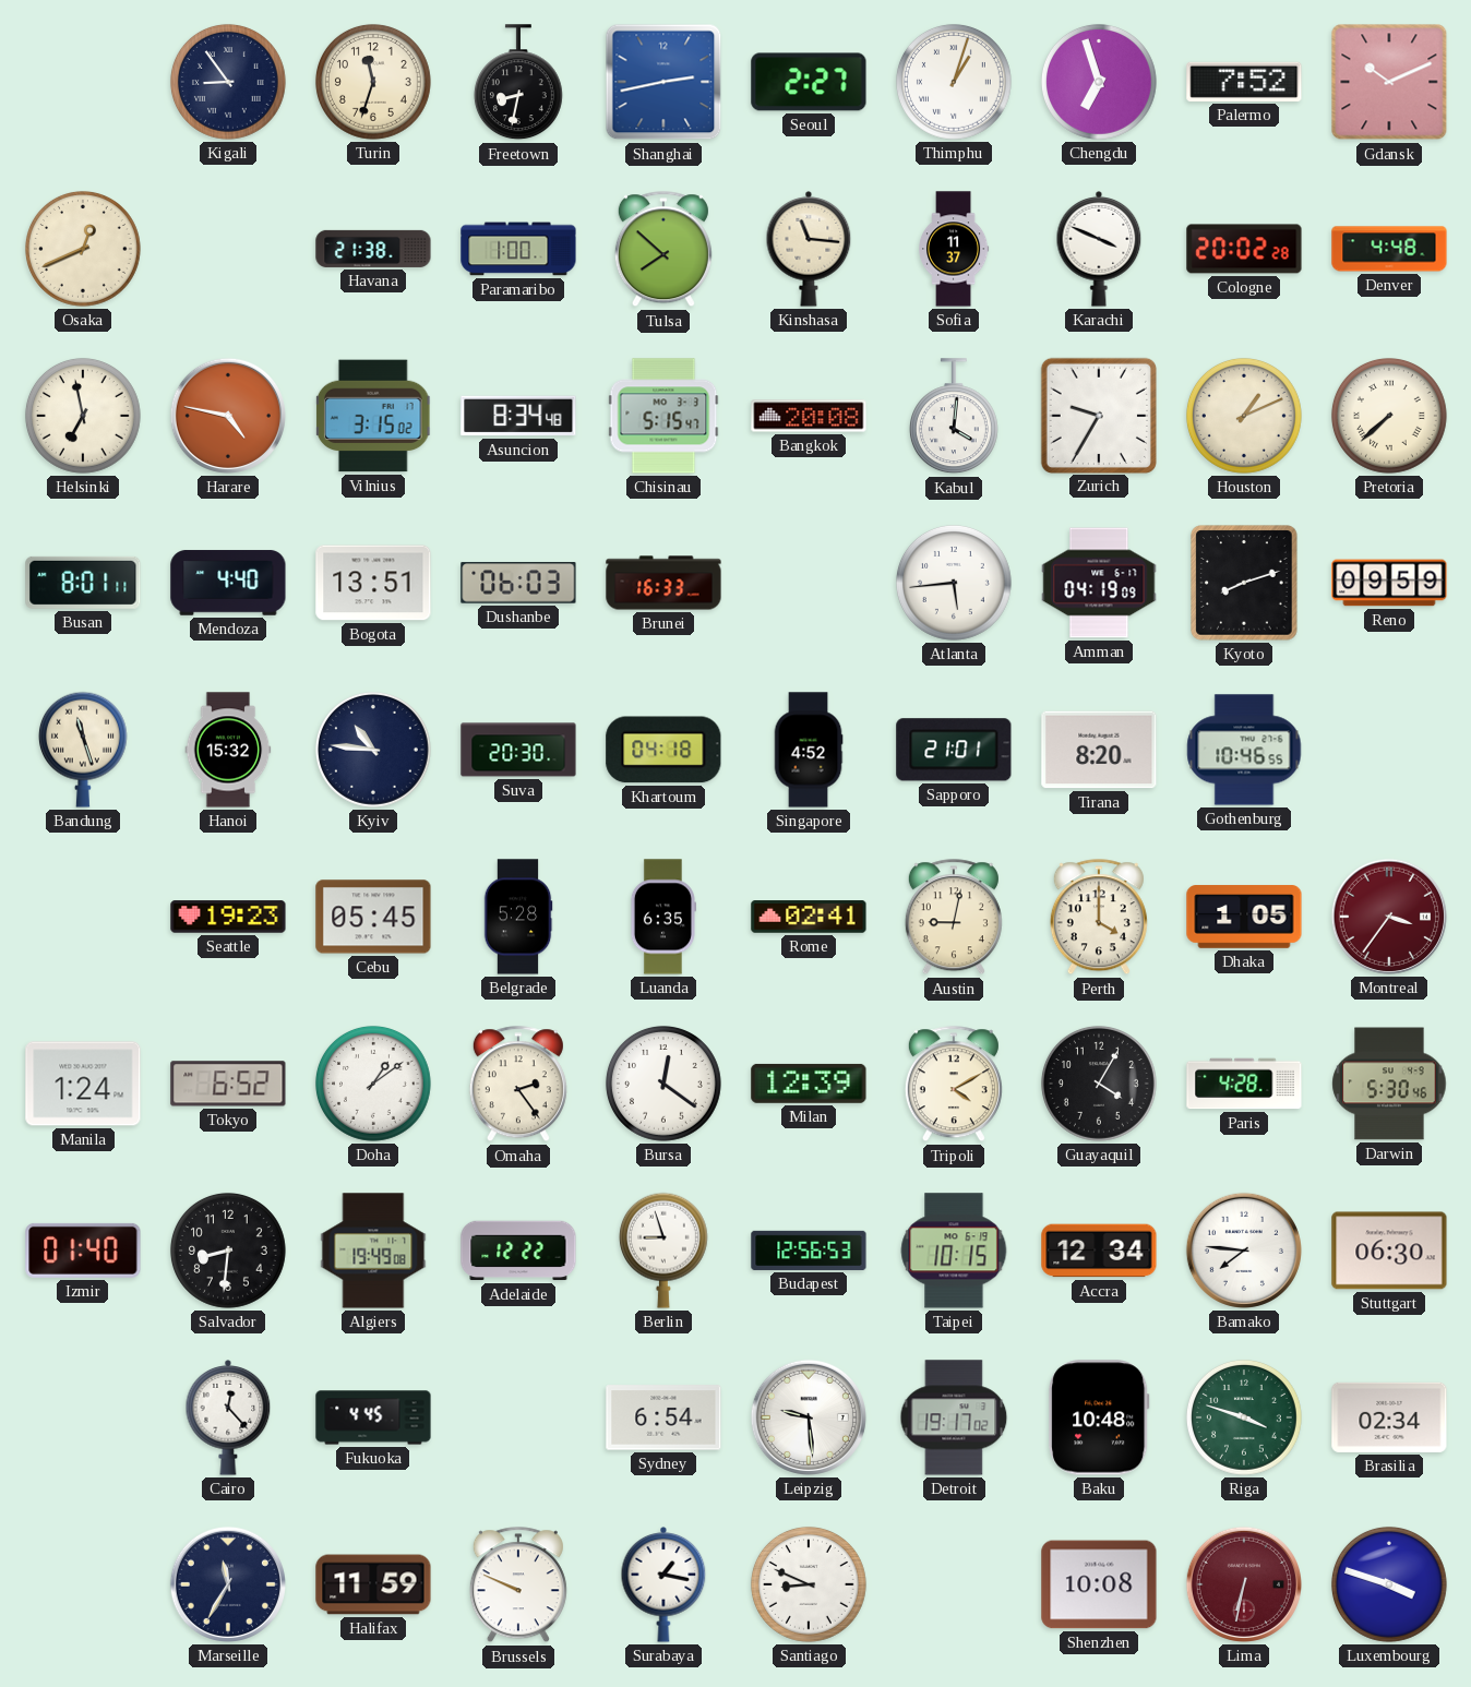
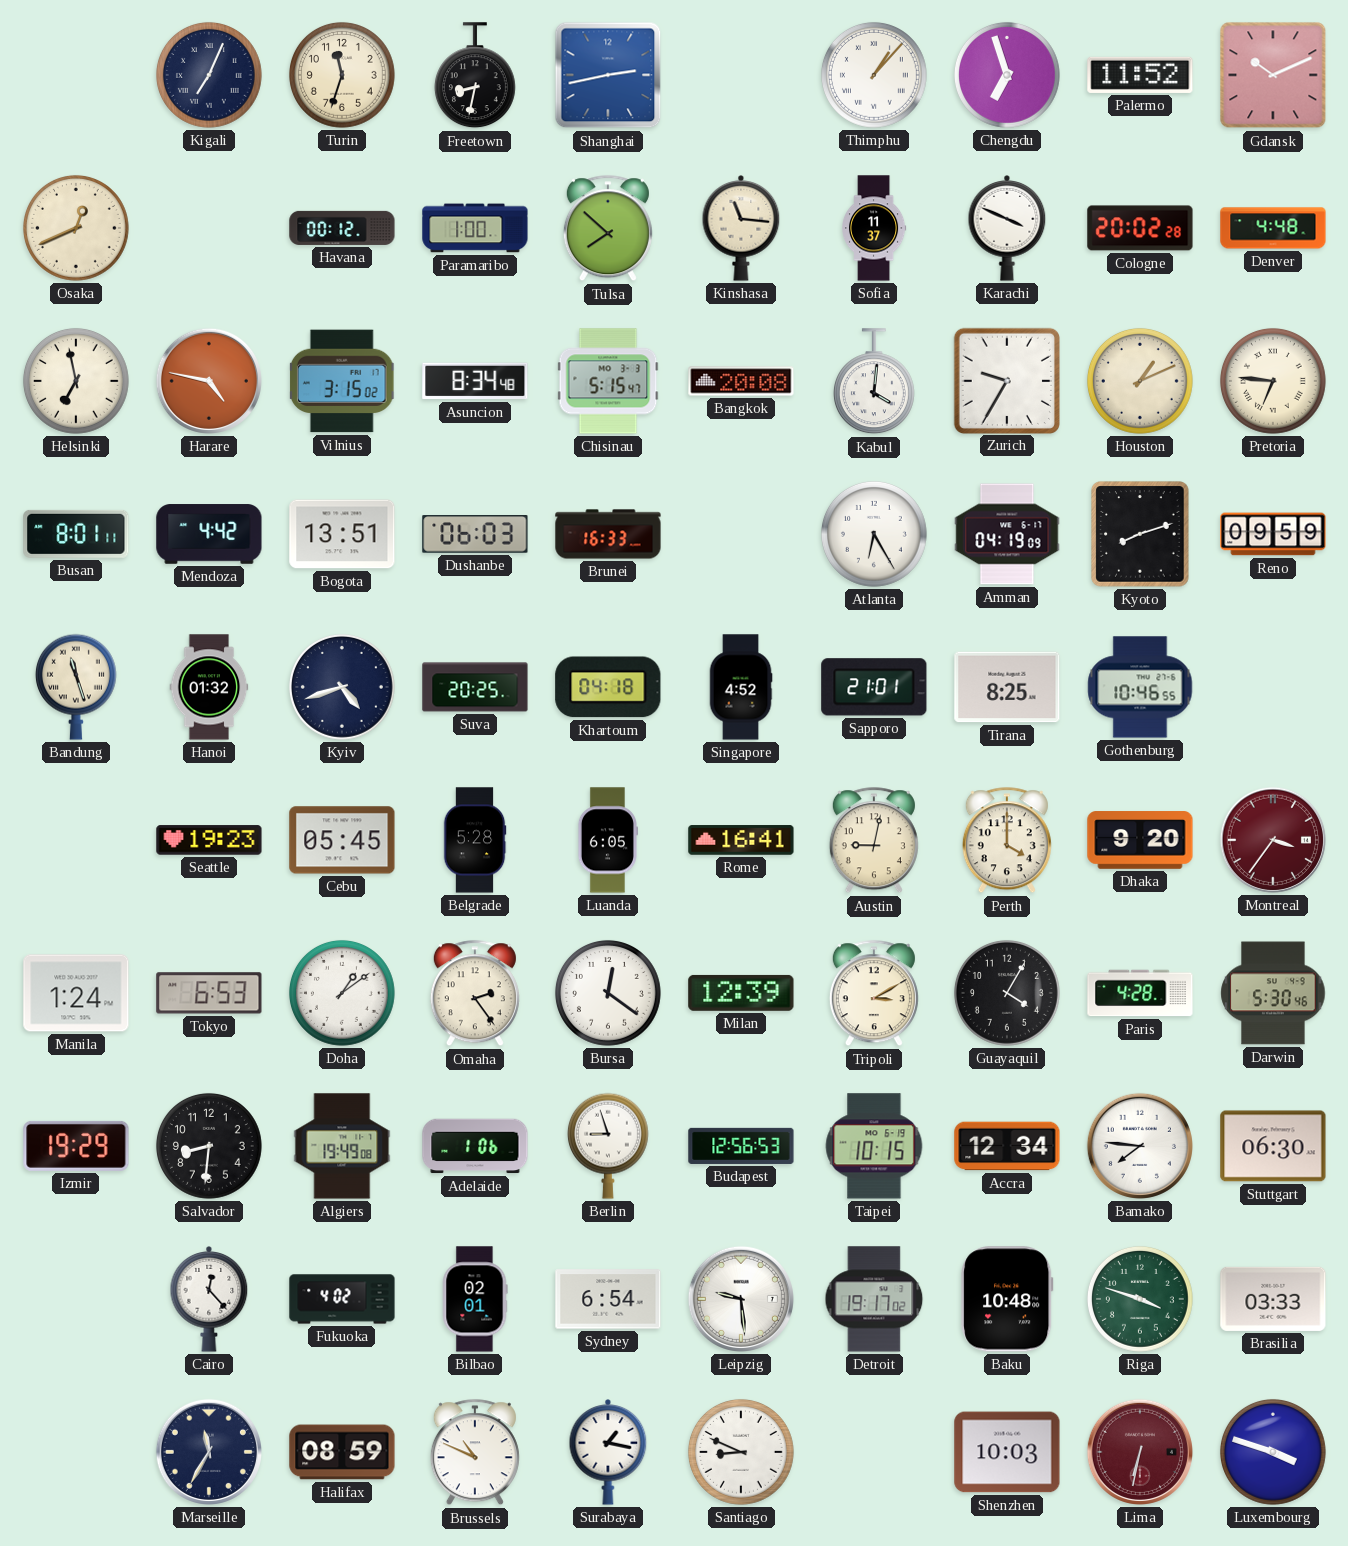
Kigali: 8:54 -> 7:04
Seoul: 2:27 -> none
Thimphu: 1:03 -> 1:07
Palermo: 7:52 -> 11:52
Havana: 21:38 -> 00:12
Pretoria: 7:38 -> 6:46
Mendoza: 4:40 -> 4:42
Atlanta: 5:44 -> 6:25
Hanoi: 15:32 -> 01:32
Kyiv: 10:46 -> 4:42
Suva: 20:30 -> 20:25
Tirana: 8:20 -> 8:25
Luanda: 6:35 -> 6:05
Rome: 02:41 -> 16:41
Dhaka: 1:05 -> 9:20
Tokyo: 6:52 -> 6:53
Tripoli: 4:10 -> 3:10
Izmir: 01:40 -> 19:29
Adelaide: 12:22 -> 1:06
Fukuoka: 4:45 -> 4:02
Bilbao: none -> 02:01
Brasilia: 02:34 -> 03:33
Halifax: 11:59 -> 08:59
Brussels: 9:49 -> 10:49
Shenzhen: 10:08 -> 10:03
